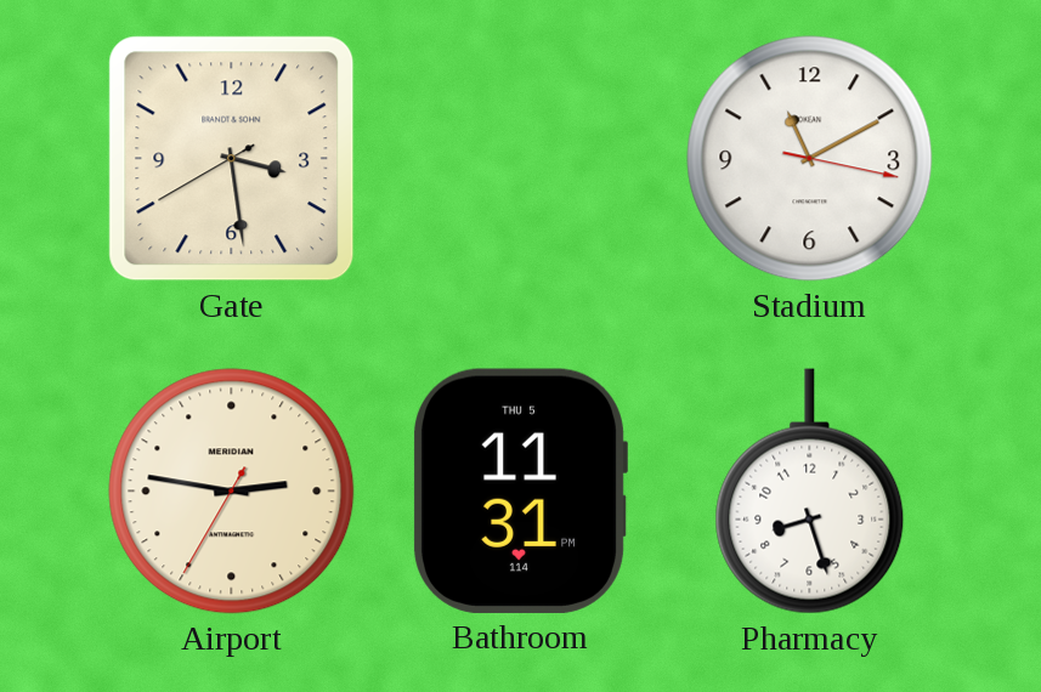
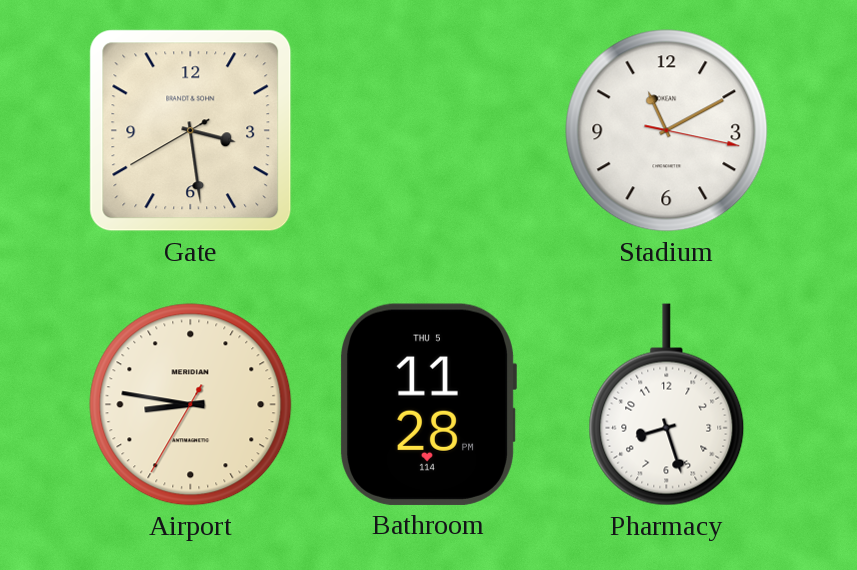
Airport: 2:46 -> 8:46
Bathroom: 11:31 -> 11:28
